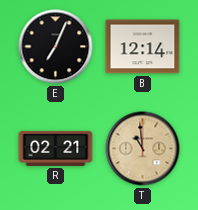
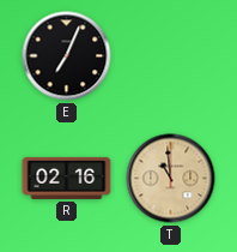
B: 12:14 -> none
R: 02:21 -> 02:16
